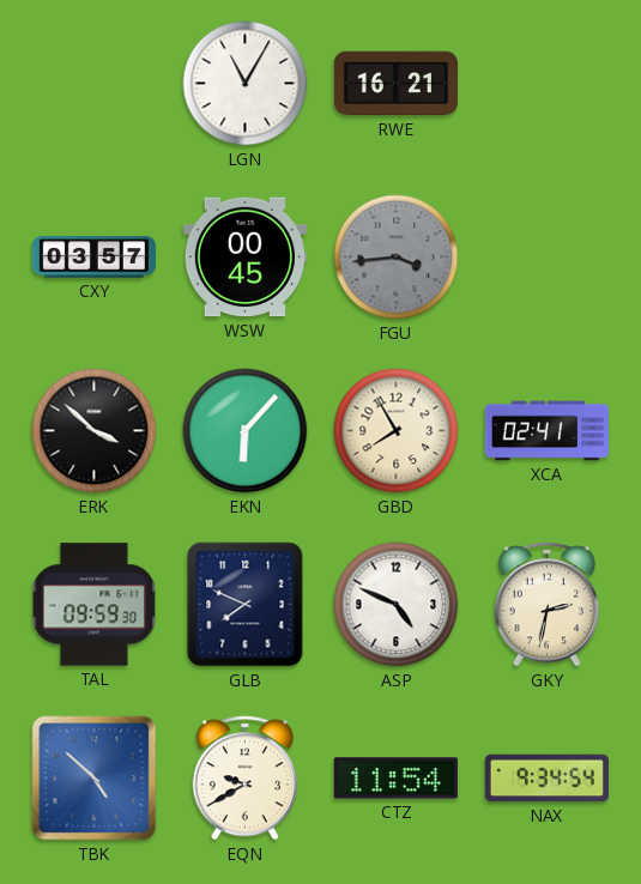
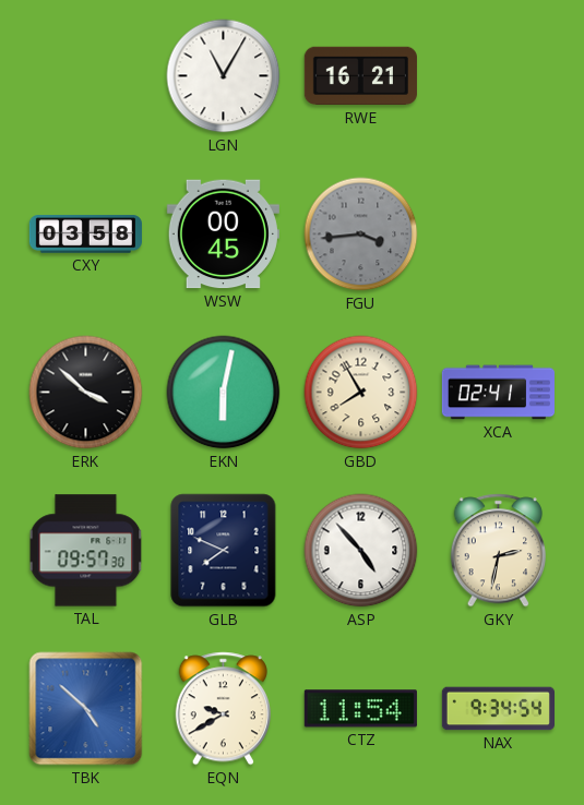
CXY: 03:57 -> 03:58
EKN: 6:07 -> 6:02
TAL: 09:59 -> 09:57
ASP: 4:49 -> 4:53
